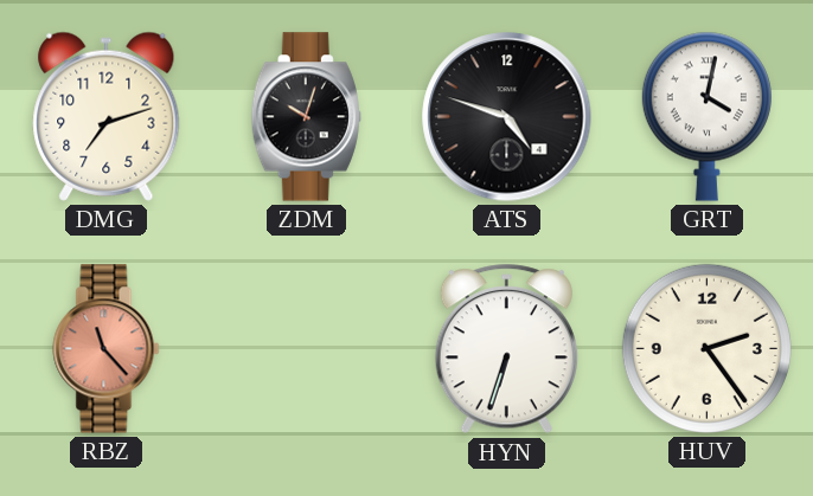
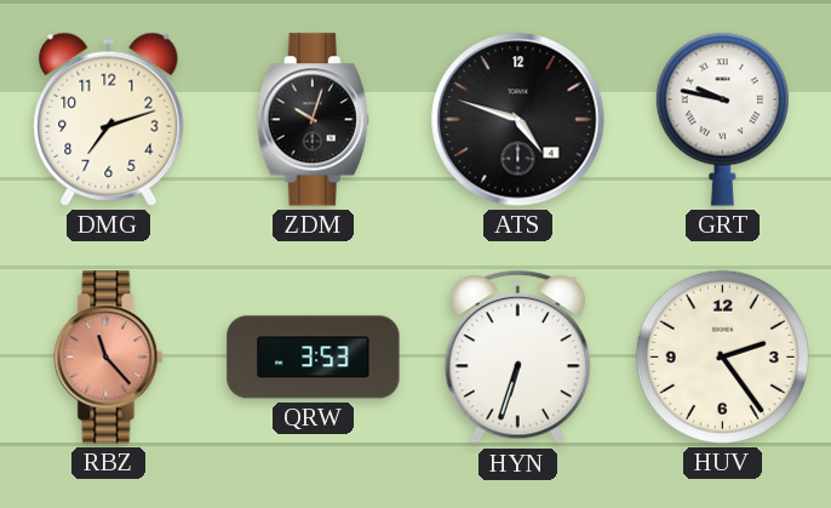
GRT: 4:02 -> 9:47
QRW: none -> 3:53
